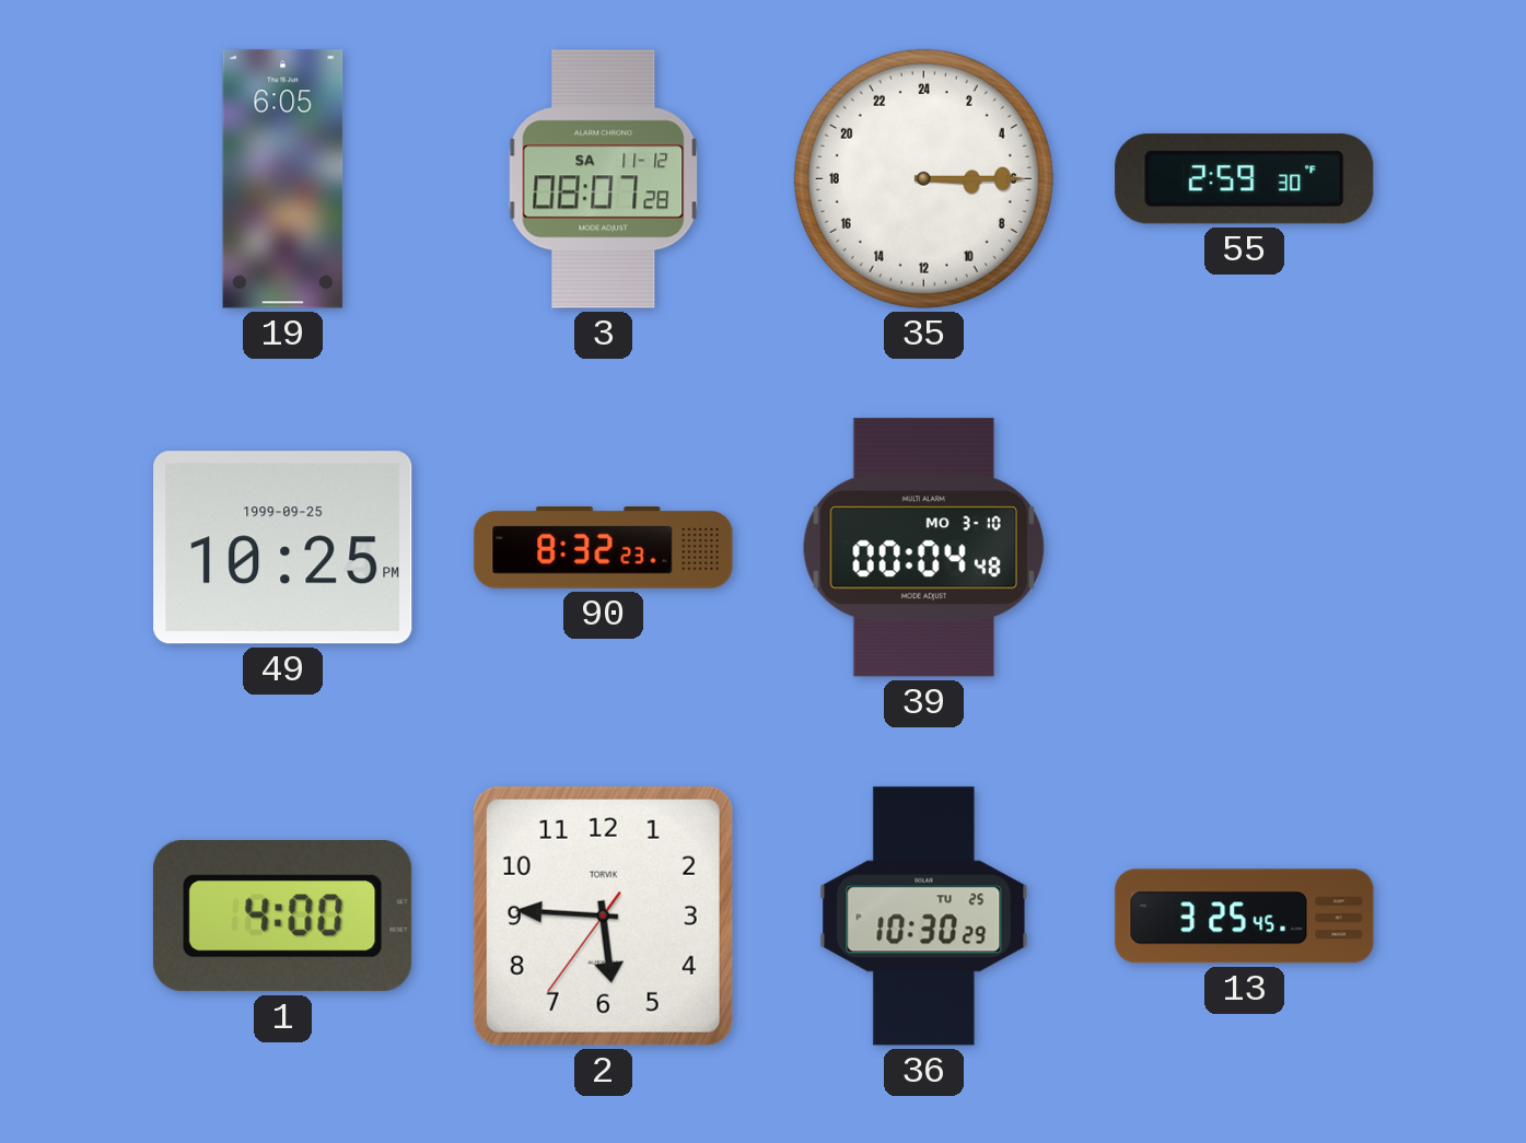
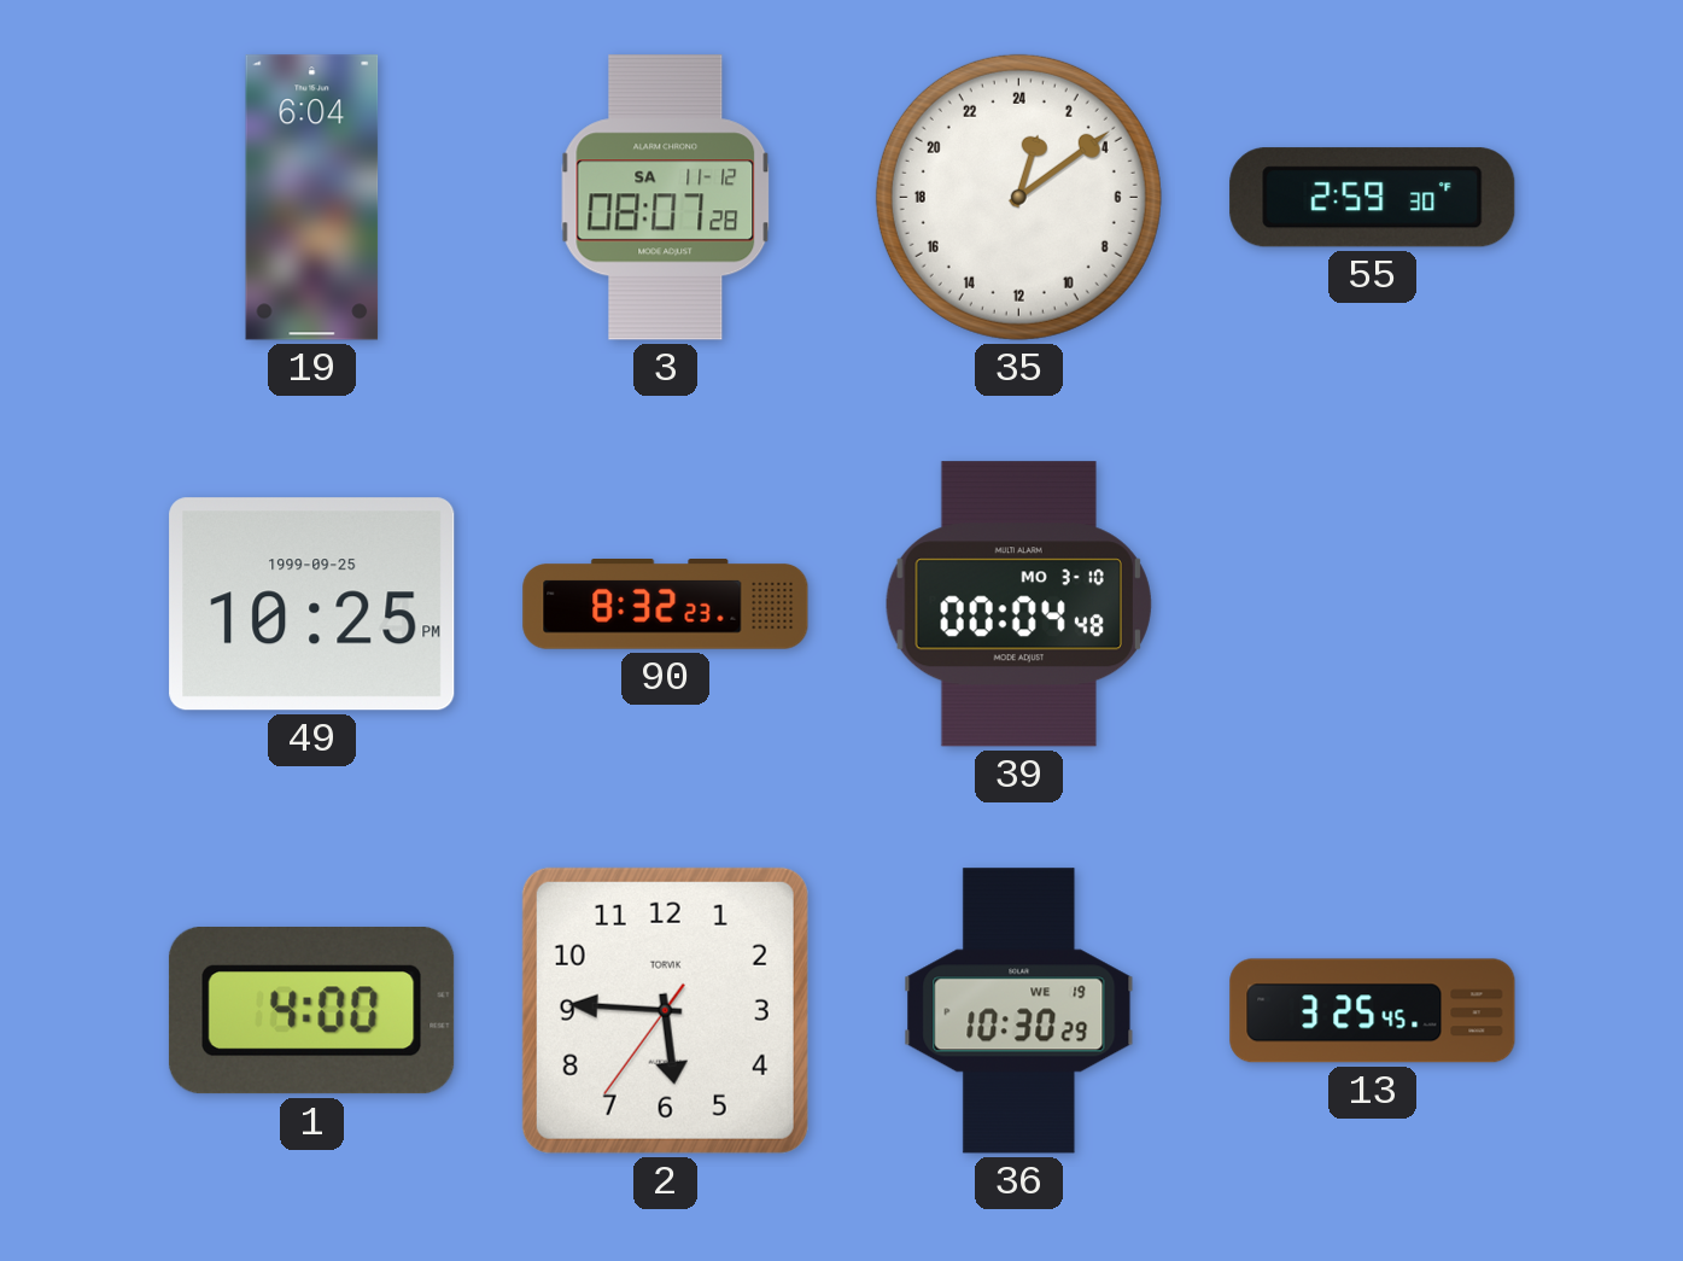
19: 6:05 -> 6:04
35: 6:15 -> 1:09
36 date: TU 25 -> WE 19
